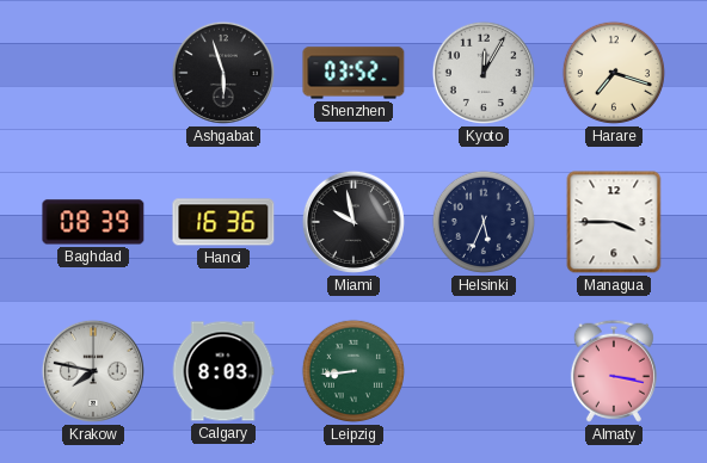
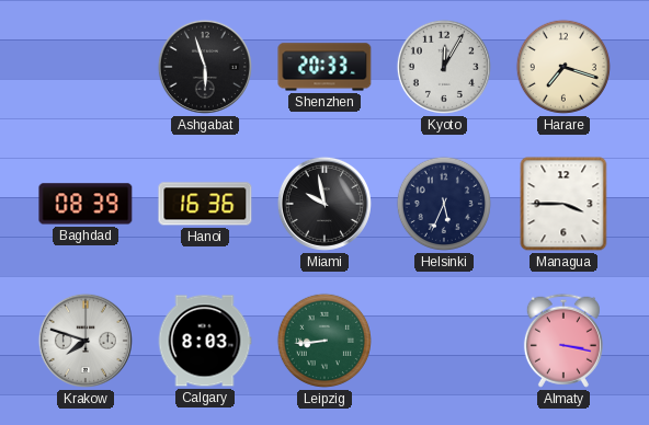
Shenzhen: 03:52 -> 20:33
Krakow: 7:47 -> 7:48
